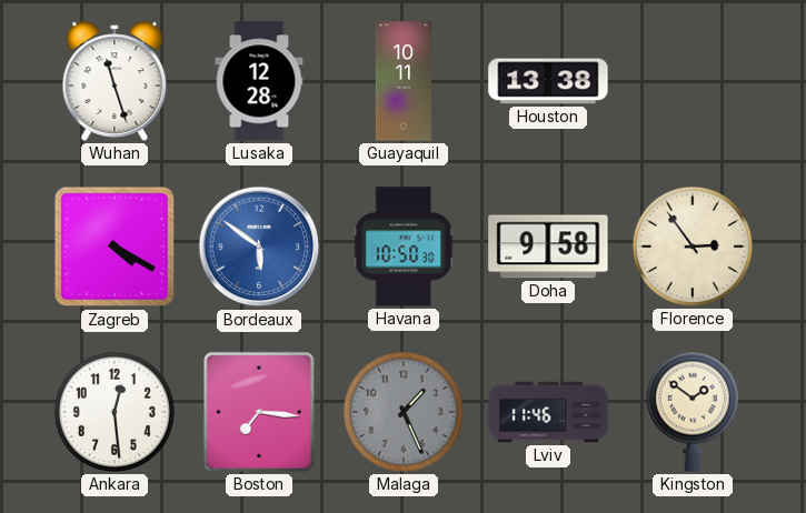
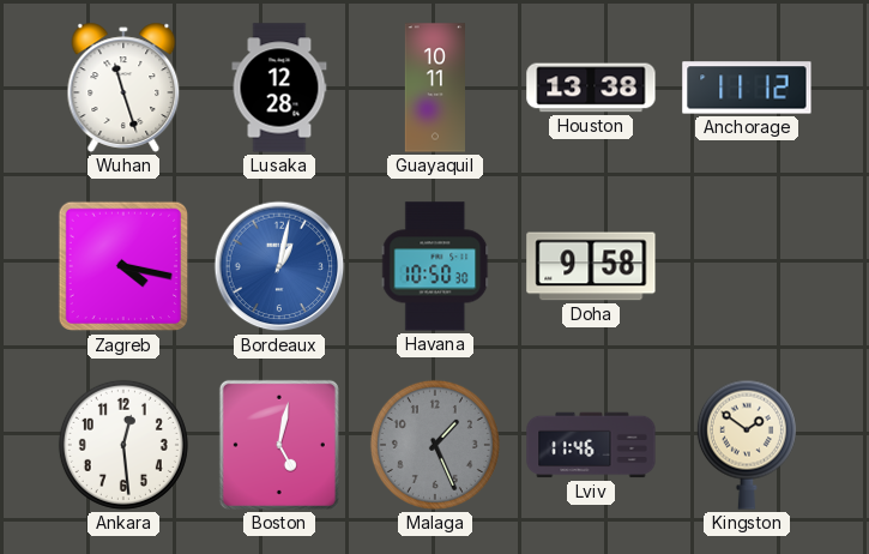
Anchorage: none -> 11:12
Zagreb: 4:20 -> 4:17
Bordeaux: 5:51 -> 1:02
Florence: 2:54 -> none
Boston: 7:16 -> 5:02
